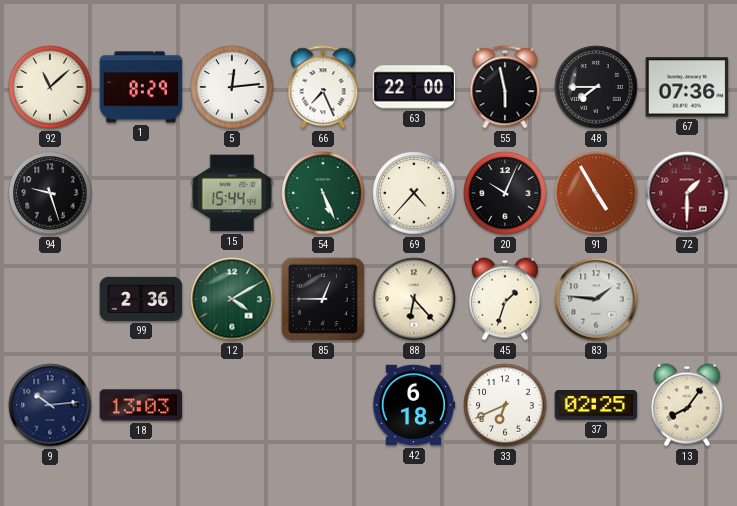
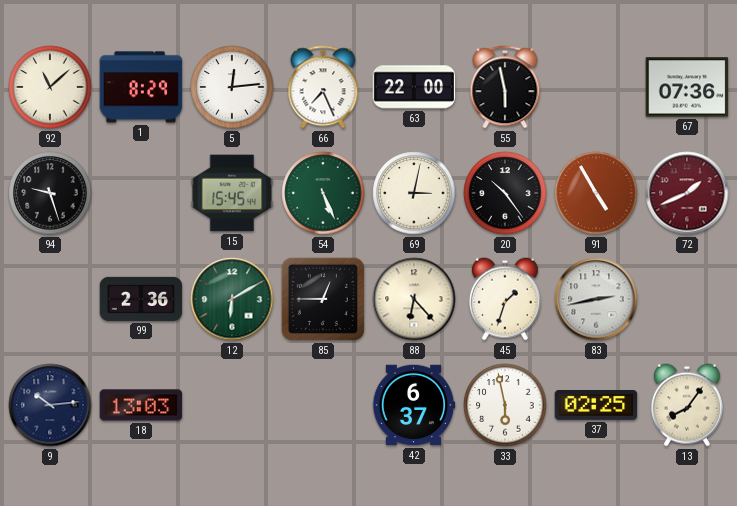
48: 7:45 -> none
15: 15:44 -> 15:45
69: 4:37 -> 3:02
20: 10:04 -> 10:24
72: 1:30 -> 1:41
12: 4:10 -> 6:10
83: 1:46 -> 2:43
42: 6:18 -> 6:37
33: 6:41 -> 5:58
